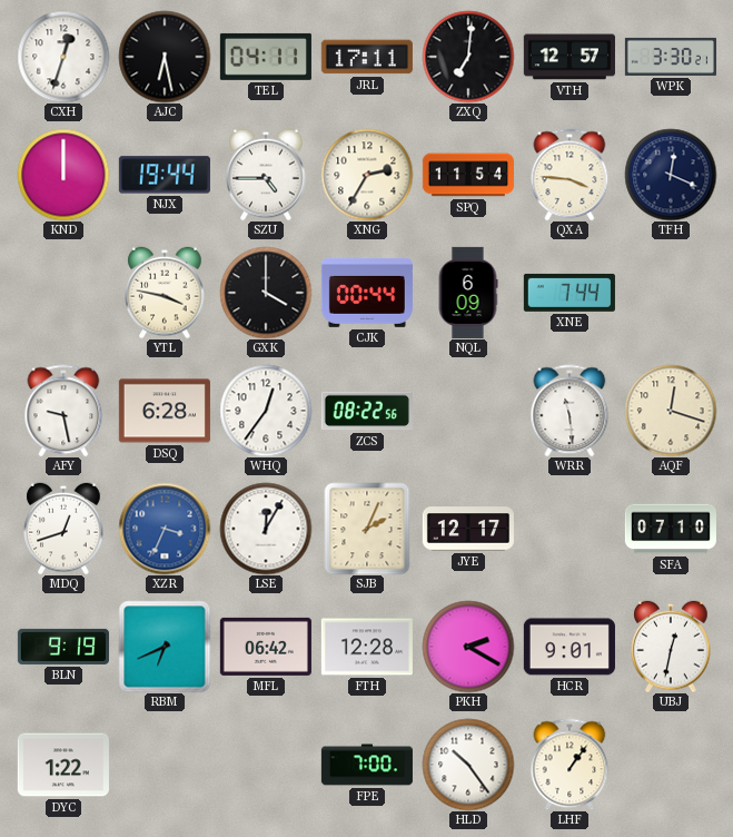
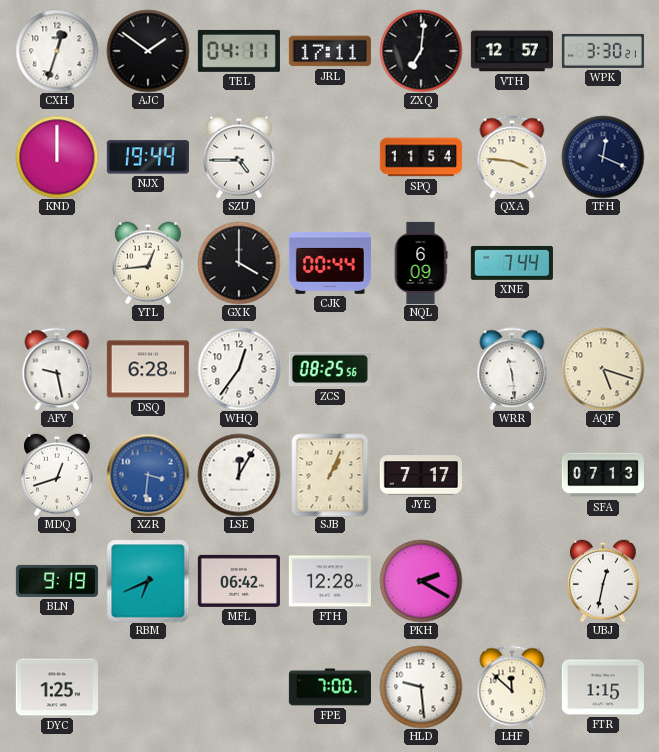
AJC: 6:28 -> 1:51
XNG: 2:35 -> none
YTL: 3:47 -> 12:44
ZCS: 08:22 -> 08:25
AQF: 12:18 -> 5:18
XZR: 3:34 -> 3:31
SJB: 2:04 -> 1:04
JYE: 12:17 -> 7:17
SFA: 07:10 -> 07:13
HCR: 9:01 -> none
DYC: 1:22 -> 1:25
HLD: 10:24 -> 9:29
LHF: 1:06 -> 11:52
FTR: none -> 1:15
